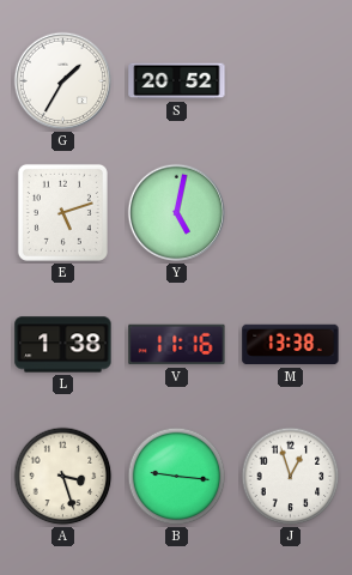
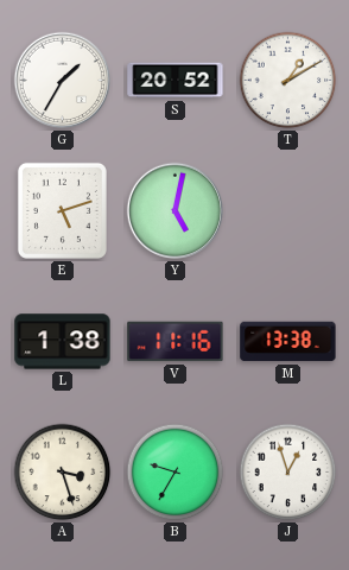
T: none -> 1:10
B: 9:16 -> 9:35
